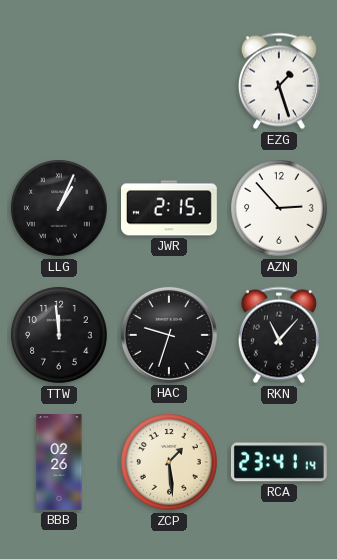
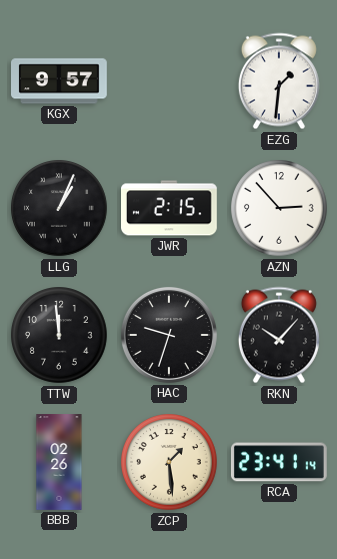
KGX: none -> 9:57
EZG: 1:27 -> 1:31
RKN: 11:07 -> 10:07
